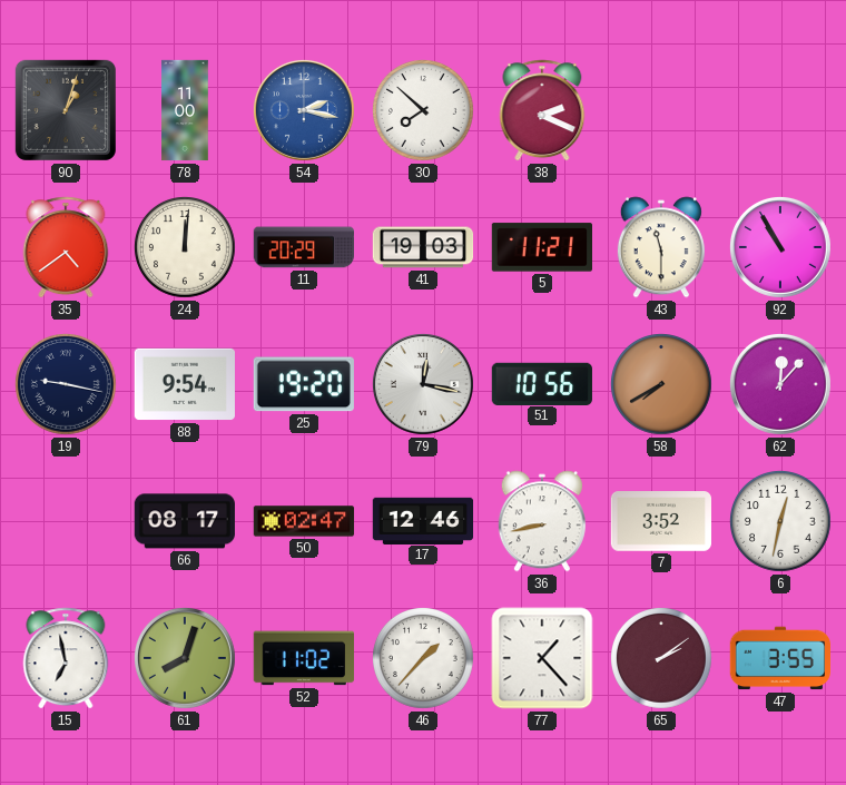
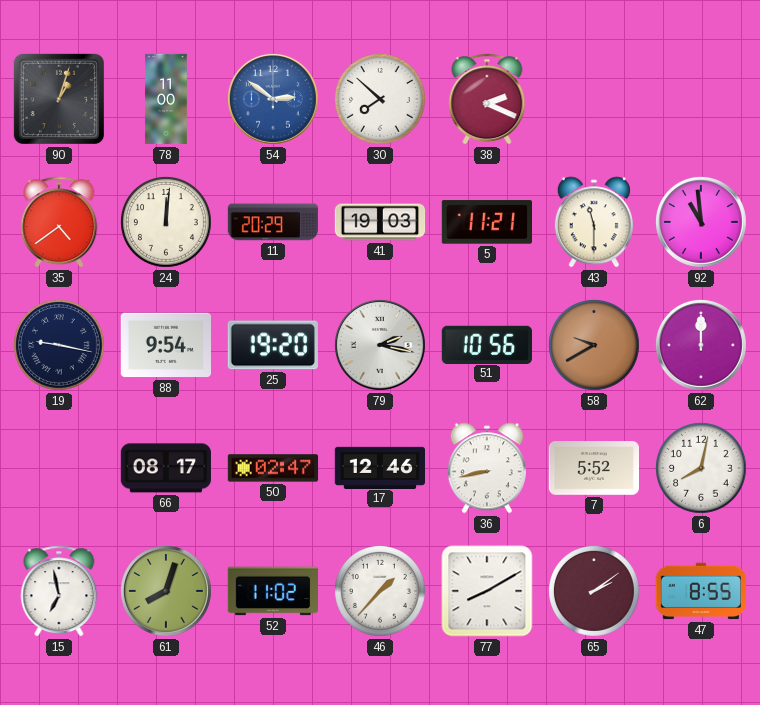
54: 2:17 -> 2:51
92: 10:55 -> 10:59
79: 12:17 -> 2:17
58: 7:40 -> 9:40
62: 12:07 -> 12:00
7: 3:52 -> 5:52
6: 12:32 -> 8:02
77: 1:23 -> 8:10
47: 3:55 -> 8:55
